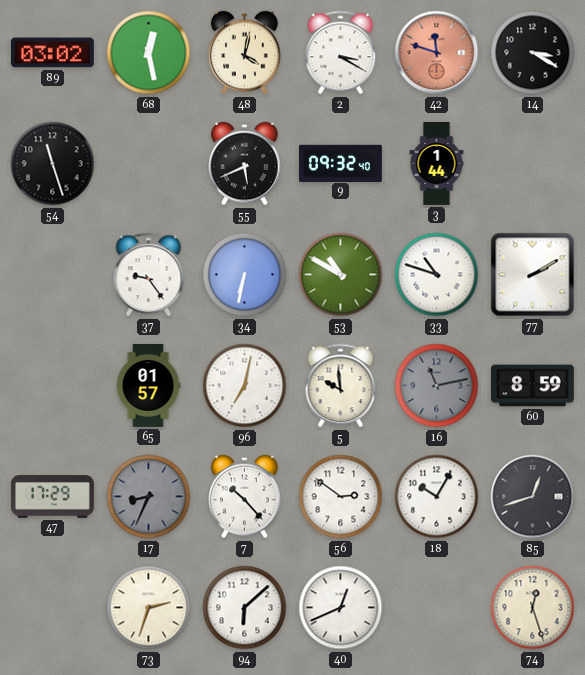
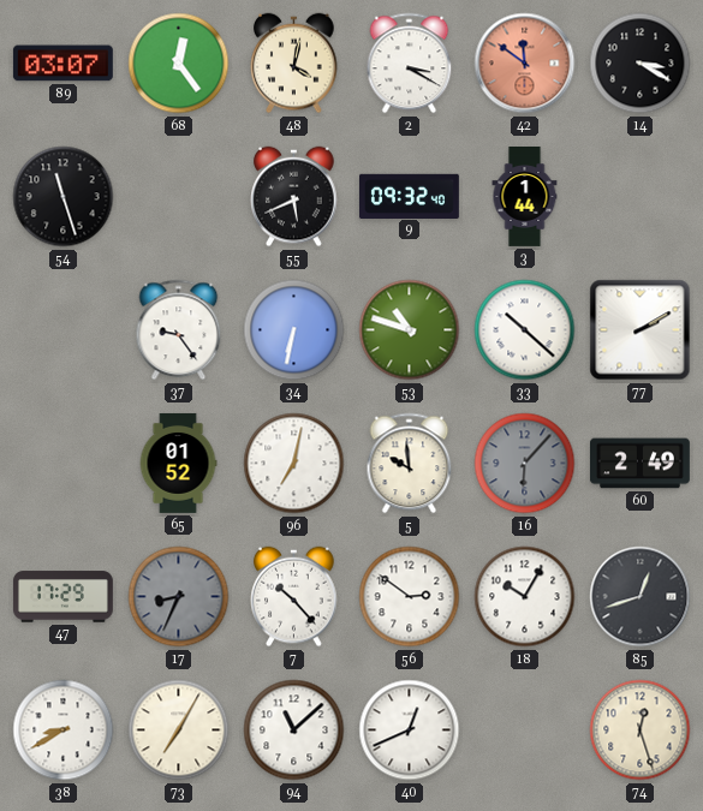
89: 03:02 -> 03:07
68: 12:28 -> 12:24
42: 11:48 -> 11:51
53: 10:50 -> 10:48
33: 10:48 -> 10:22
65: 01:57 -> 01:52
16: 11:13 -> 6:07
60: 8:59 -> 2:49
38: none -> 8:40
73: 2:33 -> 7:05
94: 6:08 -> 11:08
